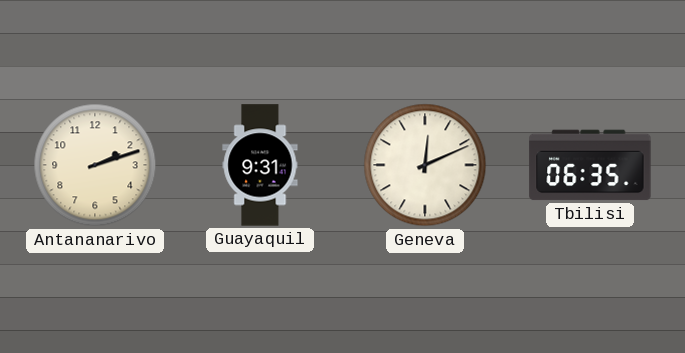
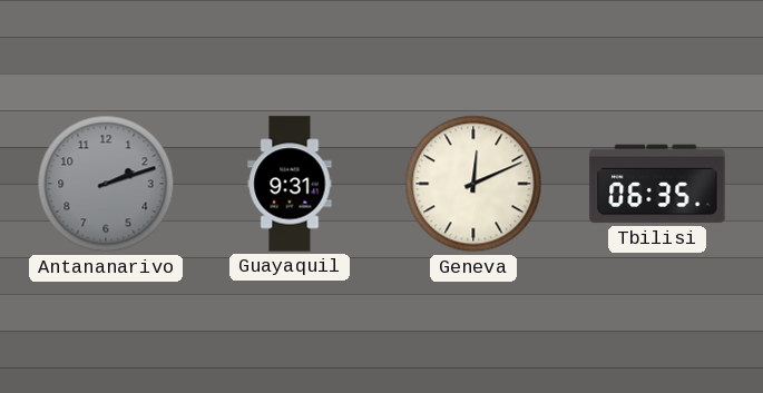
Antananarivo dial: cream -> grey
